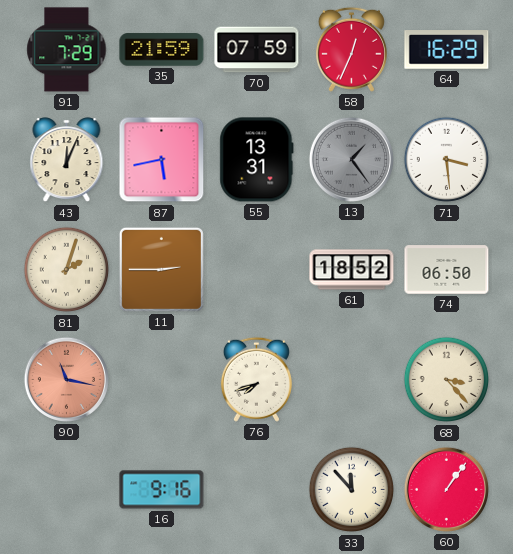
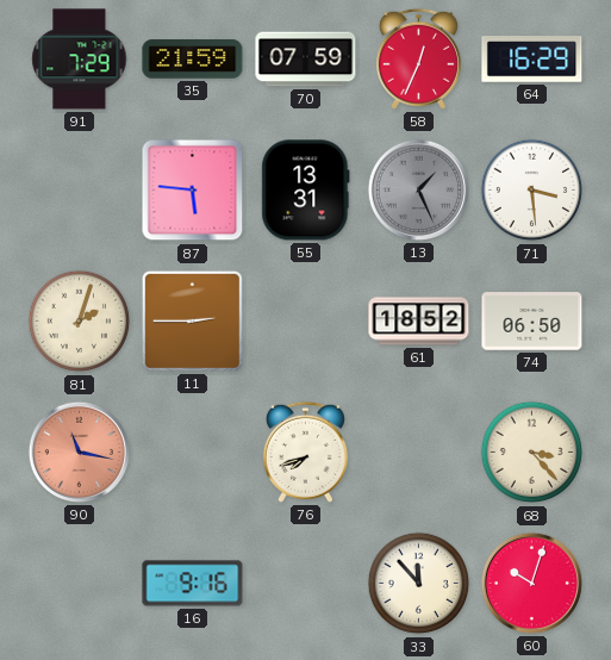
43: 12:04 -> none
87: 5:43 -> 5:46
13: 1:24 -> 1:26
60: 1:06 -> 10:03
